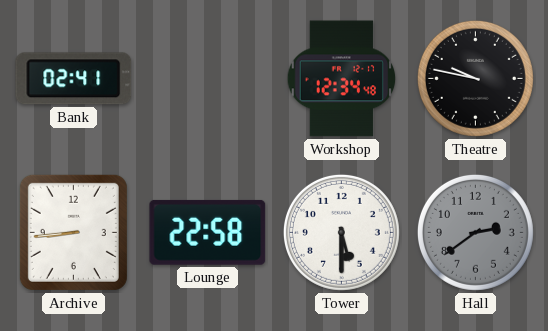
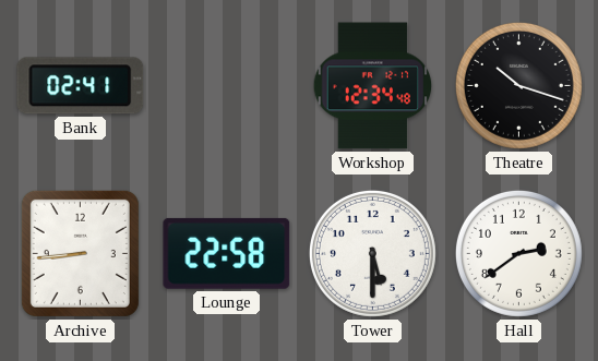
Theatre: 9:47 -> 10:18
Hall dial: grey -> white
